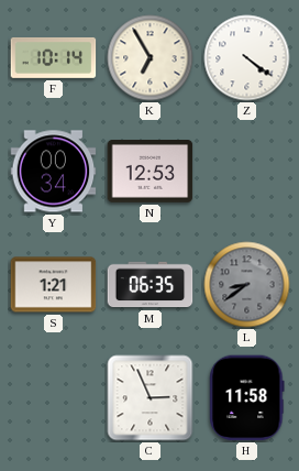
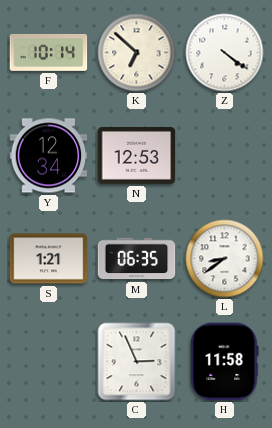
K: 6:55 -> 6:52
Y: 00:34 -> 12:34
L dial: grey -> white
